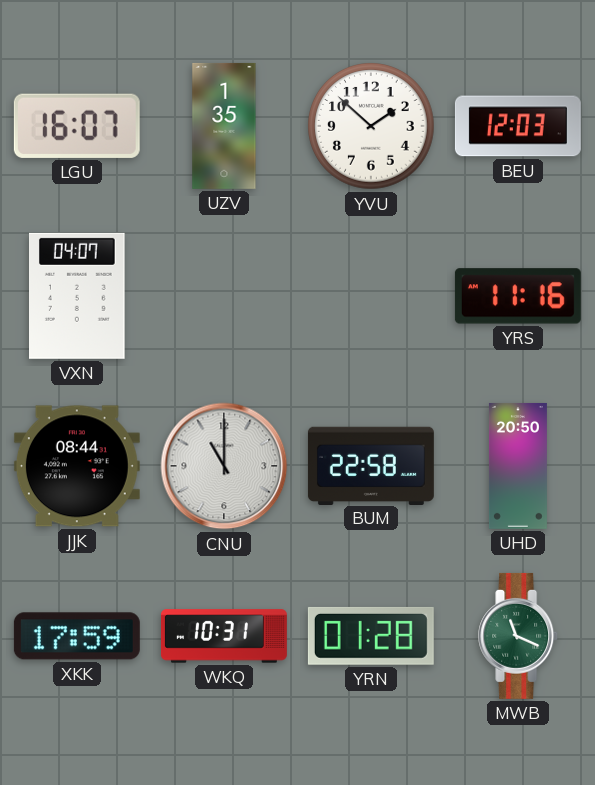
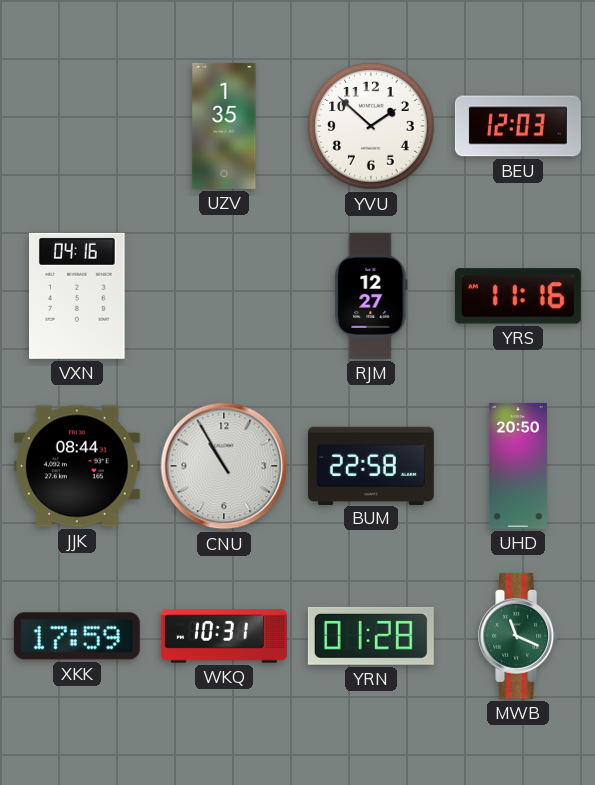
LGU: 16:07 -> none
VXN: 04:07 -> 04:16
RJM: none -> 12:27
CNU: 11:00 -> 10:55
